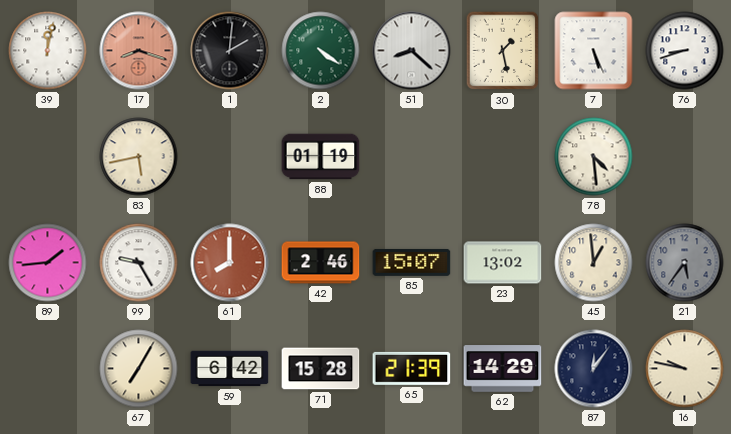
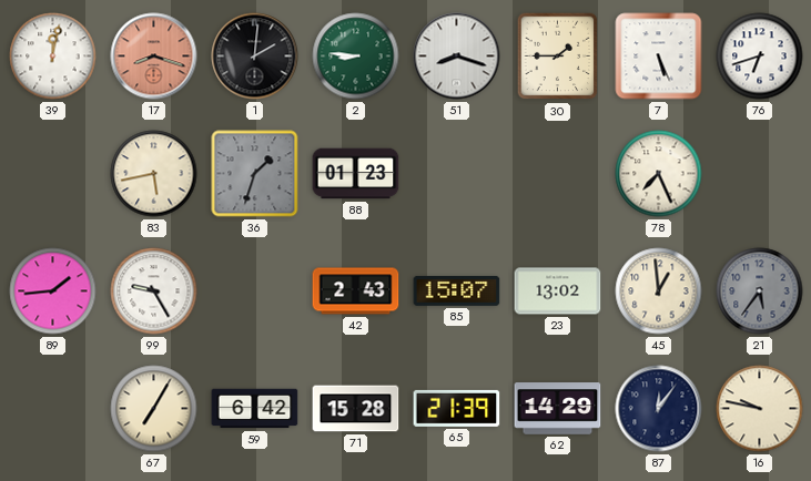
2: 4:21 -> 8:46
51: 8:22 -> 8:18
30: 1:28 -> 1:45
76: 8:42 -> 6:42
36: none -> 1:33
88: 01:19 -> 01:23
78: 4:29 -> 7:26
61: 8:00 -> none
42: 2:46 -> 2:43
